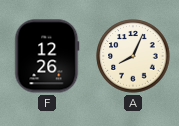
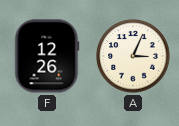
A: 8:04 -> 3:04
